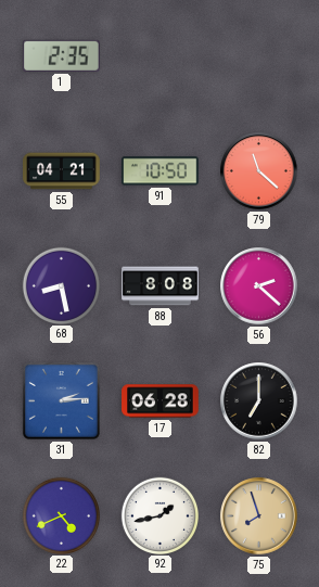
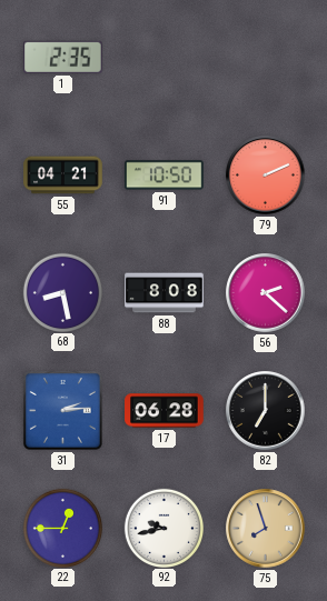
79: 11:22 -> 2:11
22: 4:41 -> 12:45
92: 1:43 -> 9:43
